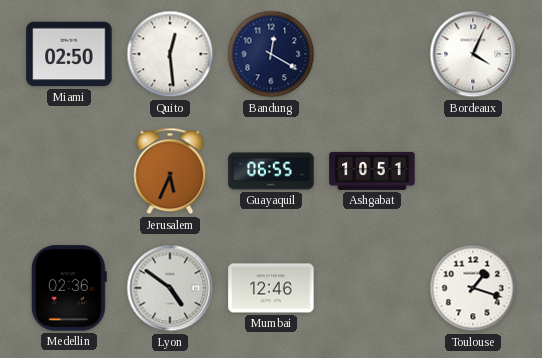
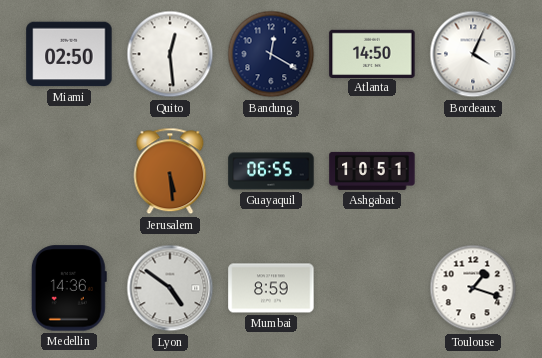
Atlanta: none -> 14:50
Jerusalem: 5:34 -> 5:29
Medellin: 02:36 -> 14:36
Mumbai: 12:46 -> 8:59
